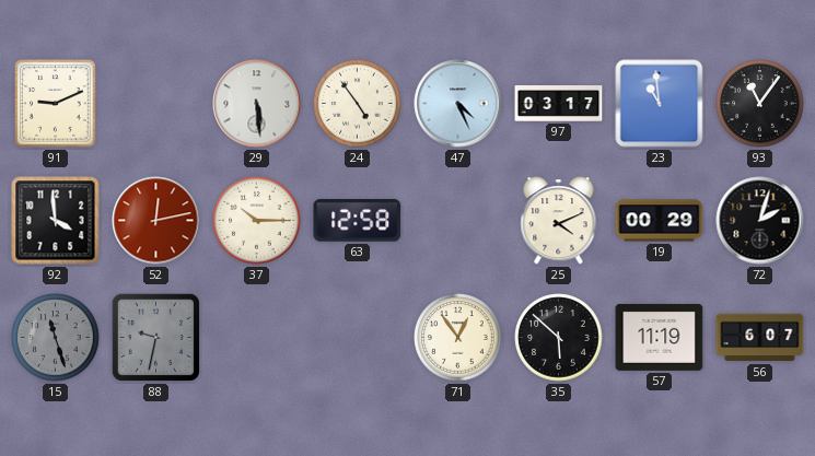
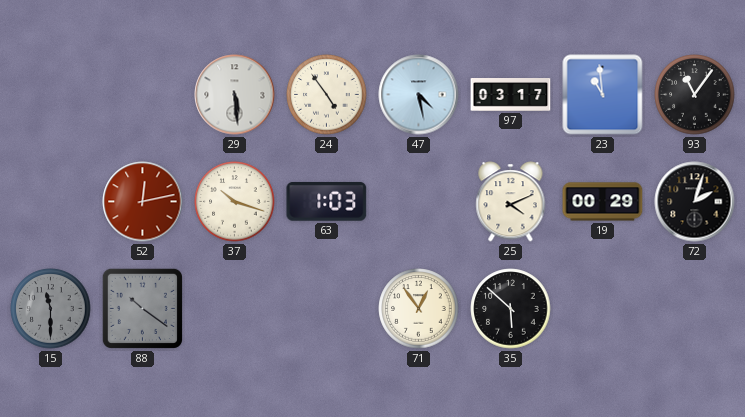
91: 9:11 -> none
47: 4:26 -> 4:28
92: 3:59 -> none
37: 10:15 -> 10:18
63: 12:58 -> 1:03
15: 11:27 -> 11:30
88: 9:32 -> 10:21
57: 11:19 -> none
56: 6:07 -> none
